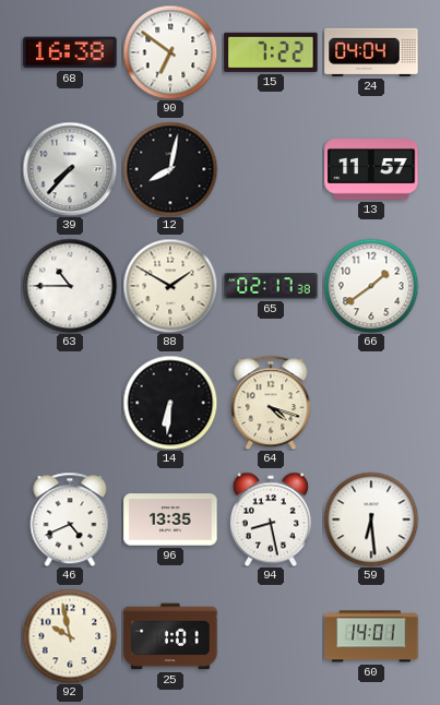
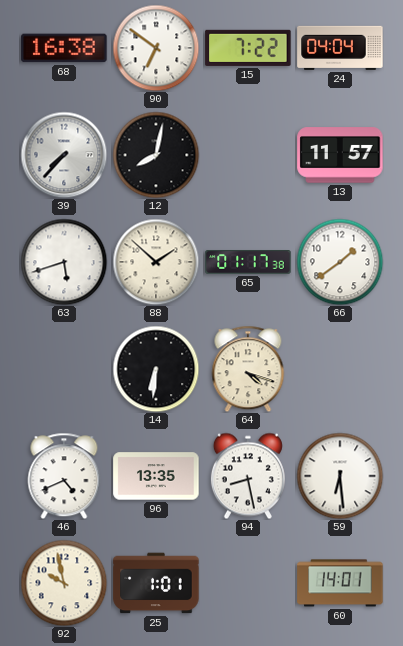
63: 10:45 -> 5:42
88: 1:50 -> 1:52
65: 02:17 -> 01:17
